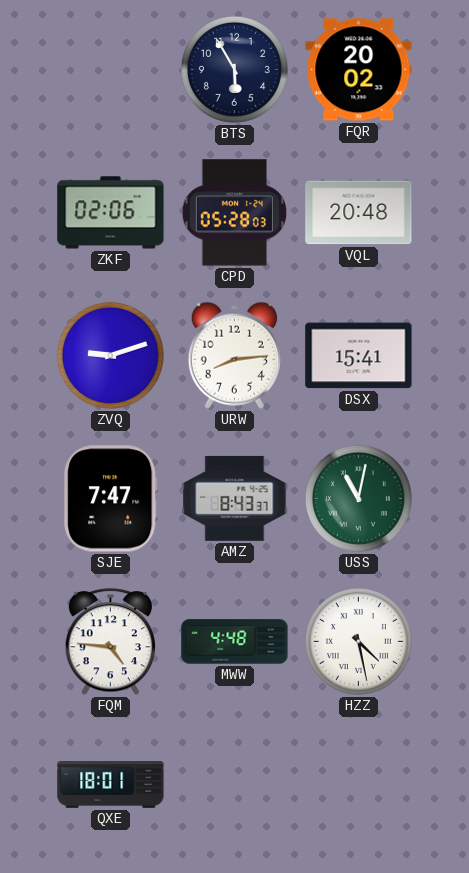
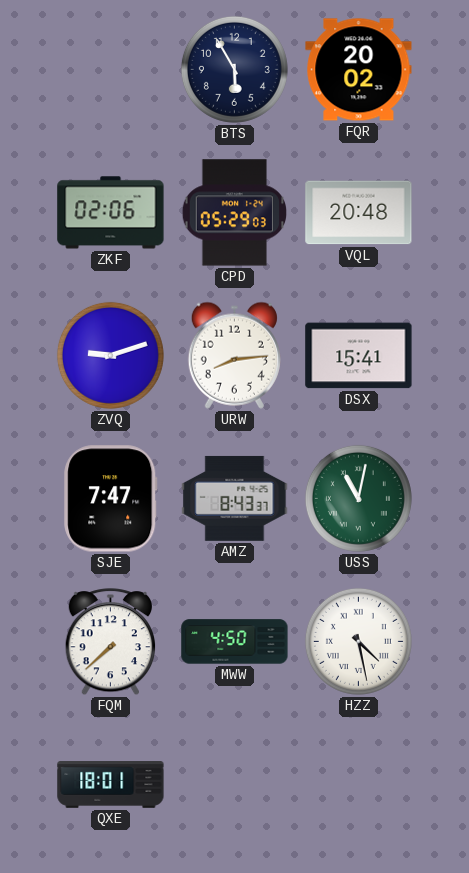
CPD: 05:28 -> 05:29
FQM: 4:46 -> 7:38
MWW: 4:48 -> 4:50
